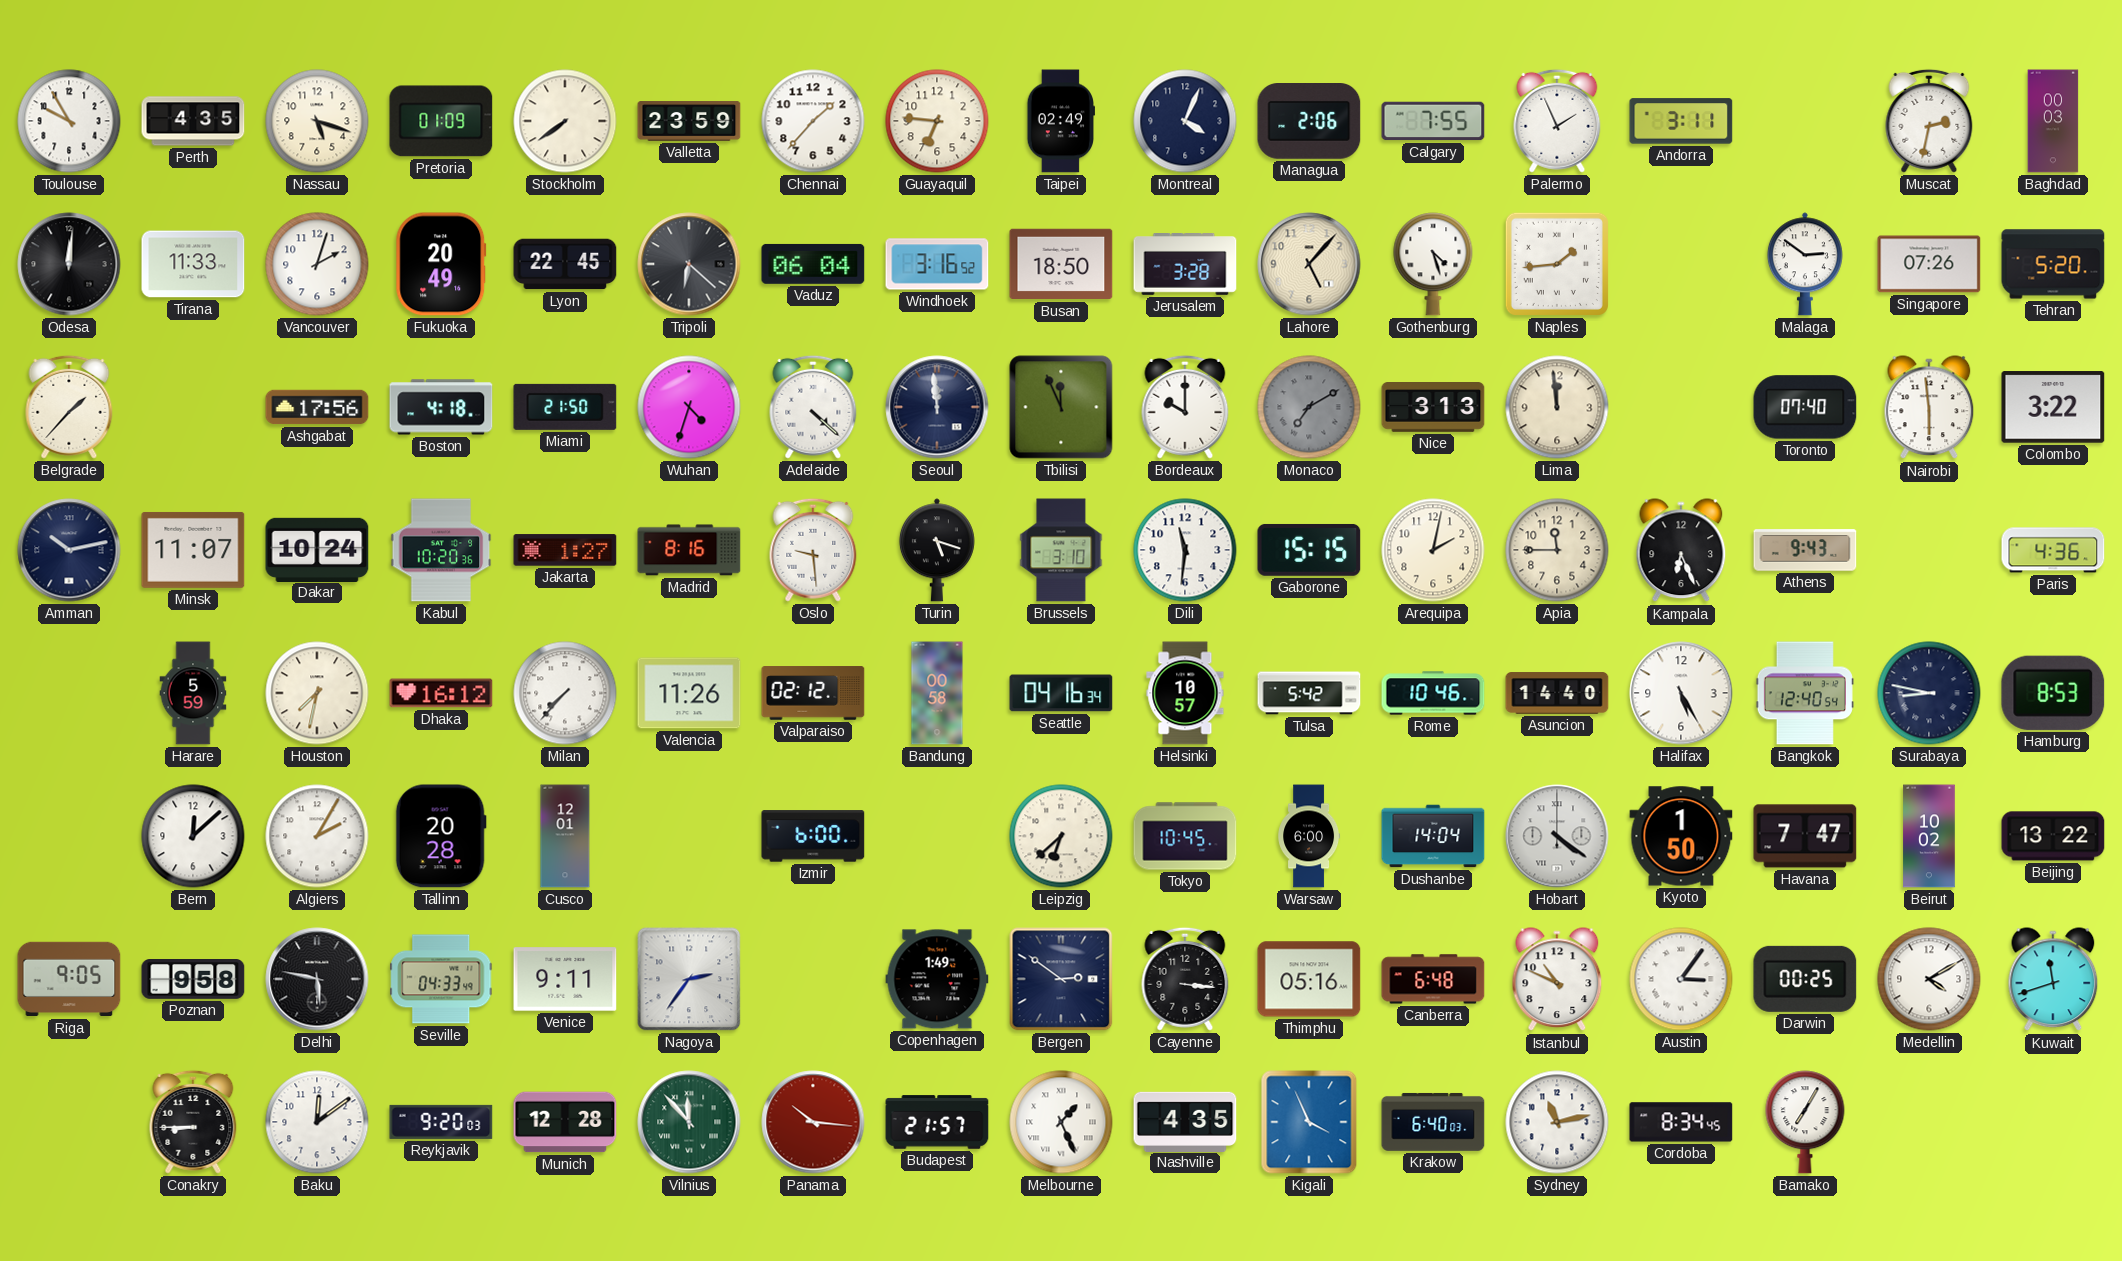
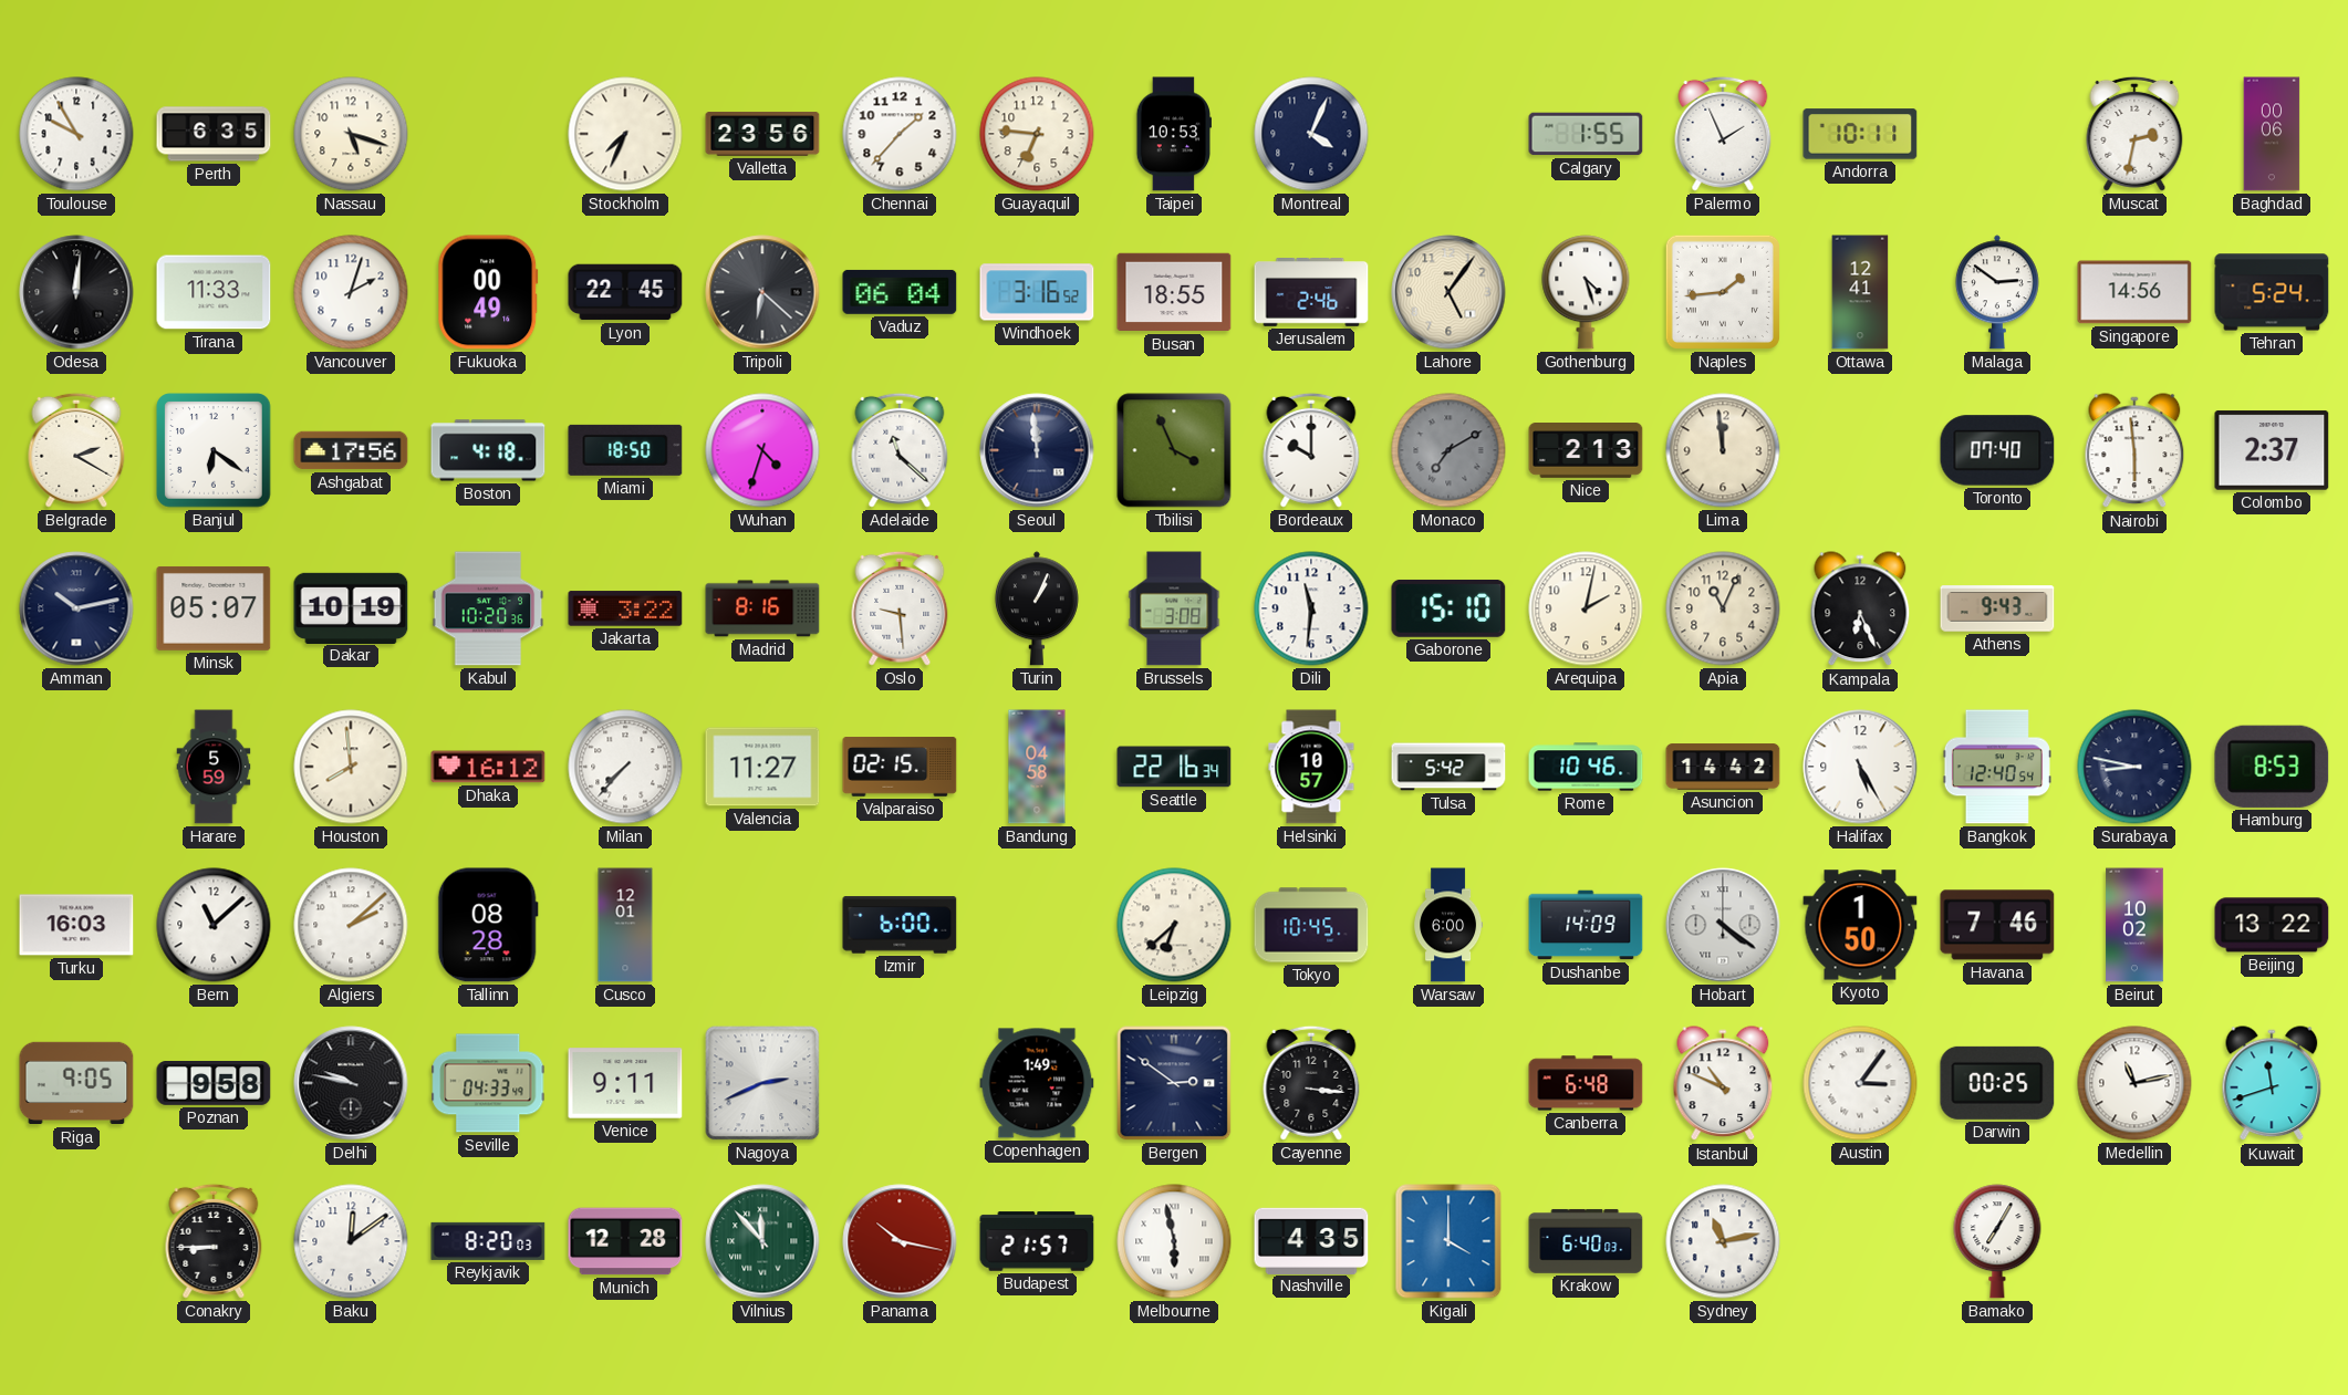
Perth: 4:35 -> 6:35
Pretoria: 01:09 -> none
Stockholm: 7:39 -> 7:34
Valletta: 23:59 -> 23:56
Taipei: 02:49 -> 10:53
Managua: 2:06 -> none
Calgary: 7:55 -> 1:55
Andorra: 3:11 -> 10:11
Baghdad: 00:03 -> 00:06
Fukuoka: 20:49 -> 00:49
Busan: 18:50 -> 18:55
Jerusalem: 3:28 -> 2:46
Lahore: 5:07 -> 5:06
Ottawa: none -> 12:41
Singapore: 07:26 -> 14:56
Tehran: 5:20 -> 5:24
Belgrade: 1:37 -> 2:20
Banjul: none -> 6:21
Miami: 21:50 -> 18:50
Adelaide: 4:22 -> 11:22
Tbilisi: 11:56 -> 3:56
Nice: 3:13 -> 2:13
Colombo: 3:22 -> 2:37
Minsk: 11:07 -> 05:07
Dakar: 10:24 -> 10:19
Jakarta: 1:27 -> 3:22
Turin: 5:18 -> 1:04
Brussels: 3:10 -> 3:08
Gaborone: 15:15 -> 15:10
Apia: 11:45 -> 11:04
Paris: 4:36 -> none
Houston: 7:32 -> 7:59
Valencia: 11:26 -> 11:27
Valparaiso: 02:12 -> 02:15
Bandung: 00:58 -> 04:58
Seattle: 04:16 -> 22:16
Asuncion: 14:40 -> 14:42
Turku: none -> 16:03
Bern: 12:08 -> 11:08
Algiers: 2:05 -> 2:08
Tallinn: 20:28 -> 08:28
Dushanbe: 14:04 -> 14:09
Havana: 7:47 -> 7:46
Delhi: 5:47 -> 9:47
Nagoya: 2:36 -> 2:41
Thimphu: 05:16 -> none
Medellin: 4:10 -> 11:13
Reykjavik: 9:20 -> 8:20
Panama: 10:16 -> 10:17
Melbourne: 1:26 -> 5:58
Kigali: 3:56 -> 4:00
Cordoba: 8:34 -> none
